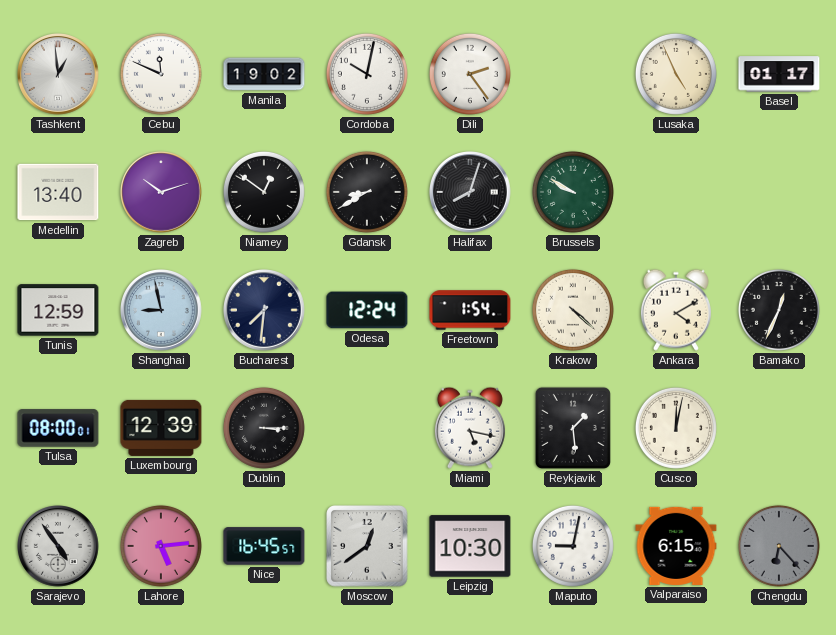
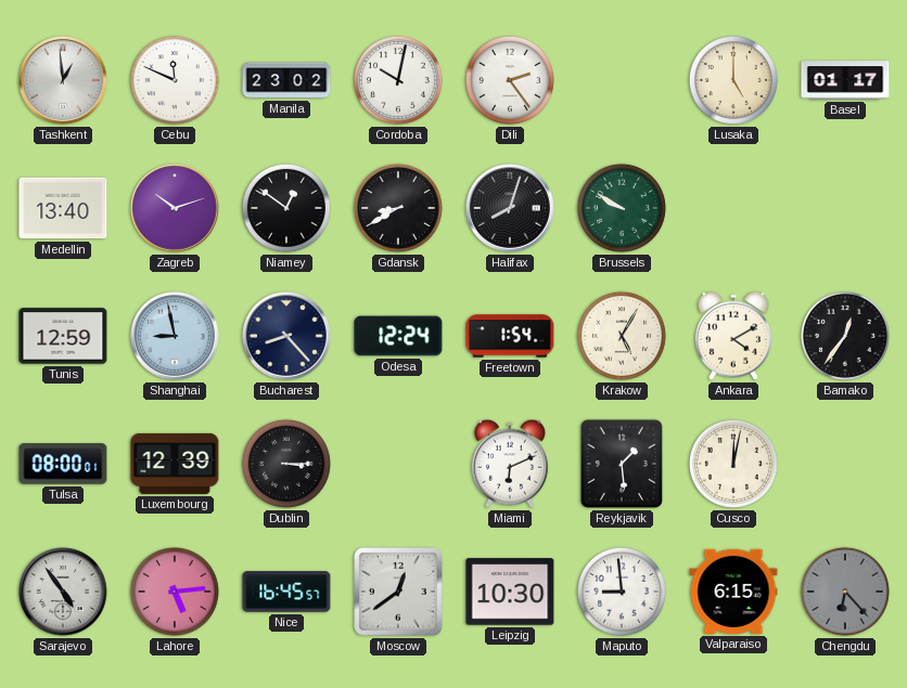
Manila: 19:02 -> 23:02
Lusaka: 4:56 -> 5:00
Bucharest: 7:31 -> 8:23
Krakow: 4:22 -> 5:05
Bamako: 12:34 -> 12:36
Miami: 5:17 -> 6:11
Maputo: 9:02 -> 8:59
